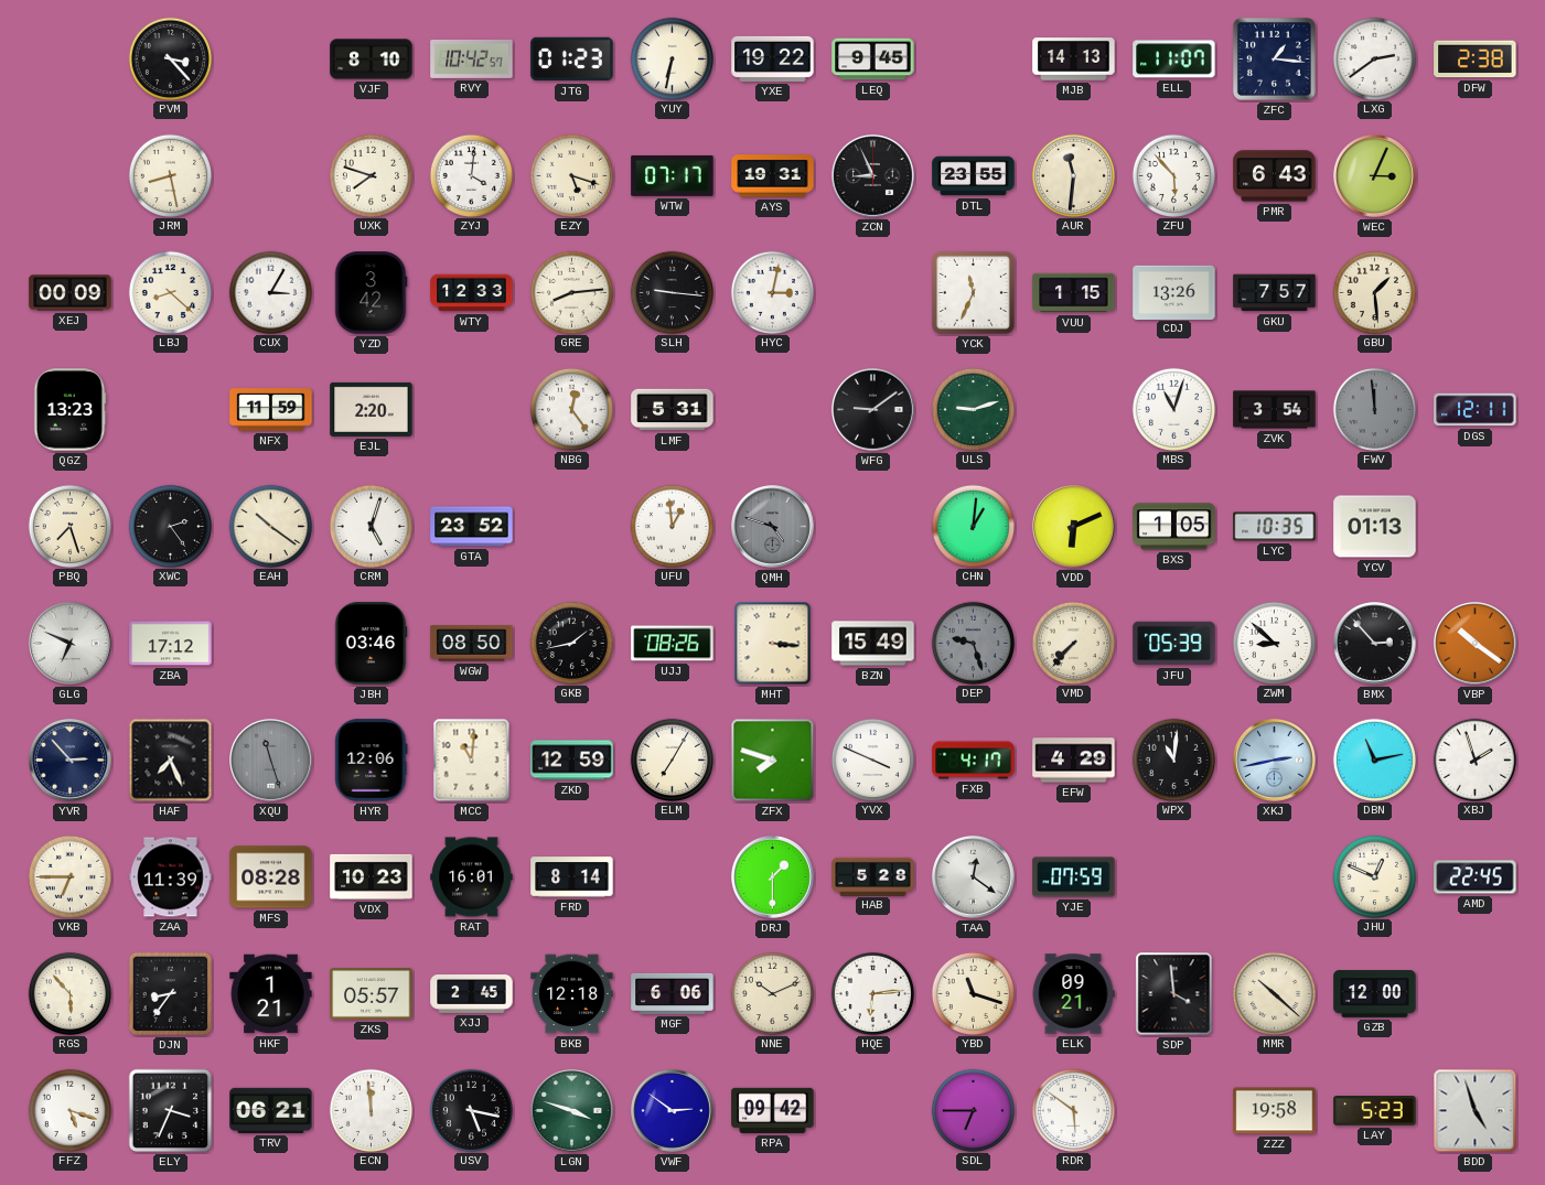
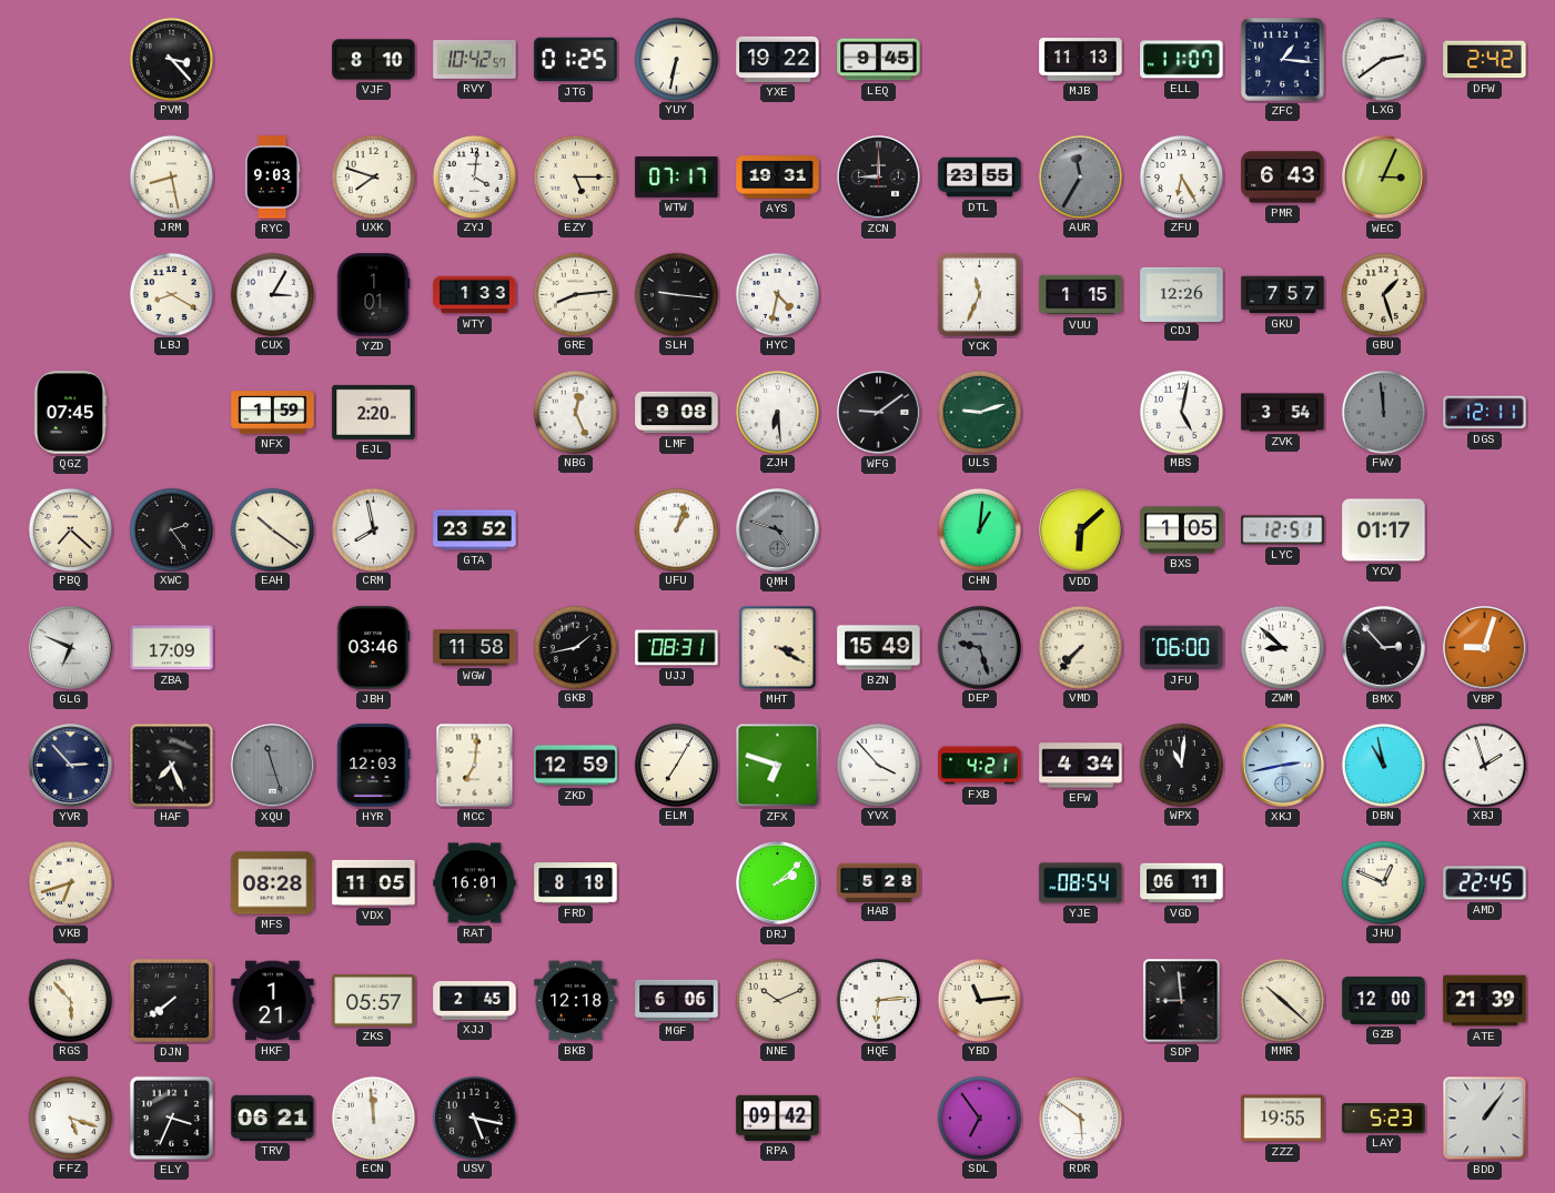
JTG: 01:23 -> 01:25
MJB: 14:13 -> 11:13
DFW: 2:38 -> 2:42
RYC: none -> 9:03
EZY: 5:18 -> 5:15
ZCN: 8:56 -> 9:00
AUR: 11:31 -> 11:35
AUR dial: cream -> grey
ZFU: 5:53 -> 6:25
XEJ: 00:09 -> none
LBJ: 8:22 -> 8:20
YZD: 3:42 -> 1:01
WTY: 12:33 -> 1:33
HYC: 3:02 -> 4:32
CDJ: 13:26 -> 12:26
GBU: 1:29 -> 1:27
QGZ: 13:23 -> 07:45
NFX: 11:59 -> 1:59
NBG: 12:24 -> 12:26
LMF: 5:31 -> 9:08
ZJH: none -> 6:29
MBS: 11:03 -> 5:02
PBQ: 7:27 -> 7:22
CRM: 5:03 -> 7:58
UFU: 12:59 -> 1:03
VDD: 6:11 -> 6:08
LYC: 10:35 -> 12:51
YCV: 01:13 -> 01:17
ZBA: 17:12 -> 17:09
WGW: 08:50 -> 11:58
UJJ: 08:26 -> 08:31
MHT: 3:16 -> 3:20
JFU: 05:39 -> 06:00
VBP: 10:21 -> 9:03
HYR: 12:06 -> 12:03
MCC: 11:01 -> 7:01
ZFX: 7:48 -> 6:48
YVX: 3:49 -> 3:53
FXB: 4:17 -> 4:21
EFW: 4:29 -> 4:34
DBN: 11:13 -> 10:58
VKB: 6:45 -> 6:42
ZAA: 11:39 -> none
VDX: 10:23 -> 11:05
FRD: 8:14 -> 8:18
DRJ: 1:30 -> 2:08
TAA: 12:21 -> none
YJE: 07:59 -> 08:54
VGD: none -> 06:11
DJN: 8:36 -> 7:39
YBD: 11:18 -> 11:14
ELK: 09:21 -> none
SDP: 3:59 -> 8:59
ATE: none -> 21:39
LGN: 3:48 -> none
VWF: 2:51 -> none
SDL: 6:45 -> 6:54
ZZZ: 19:58 -> 19:55
BDD: 4:57 -> 1:06
